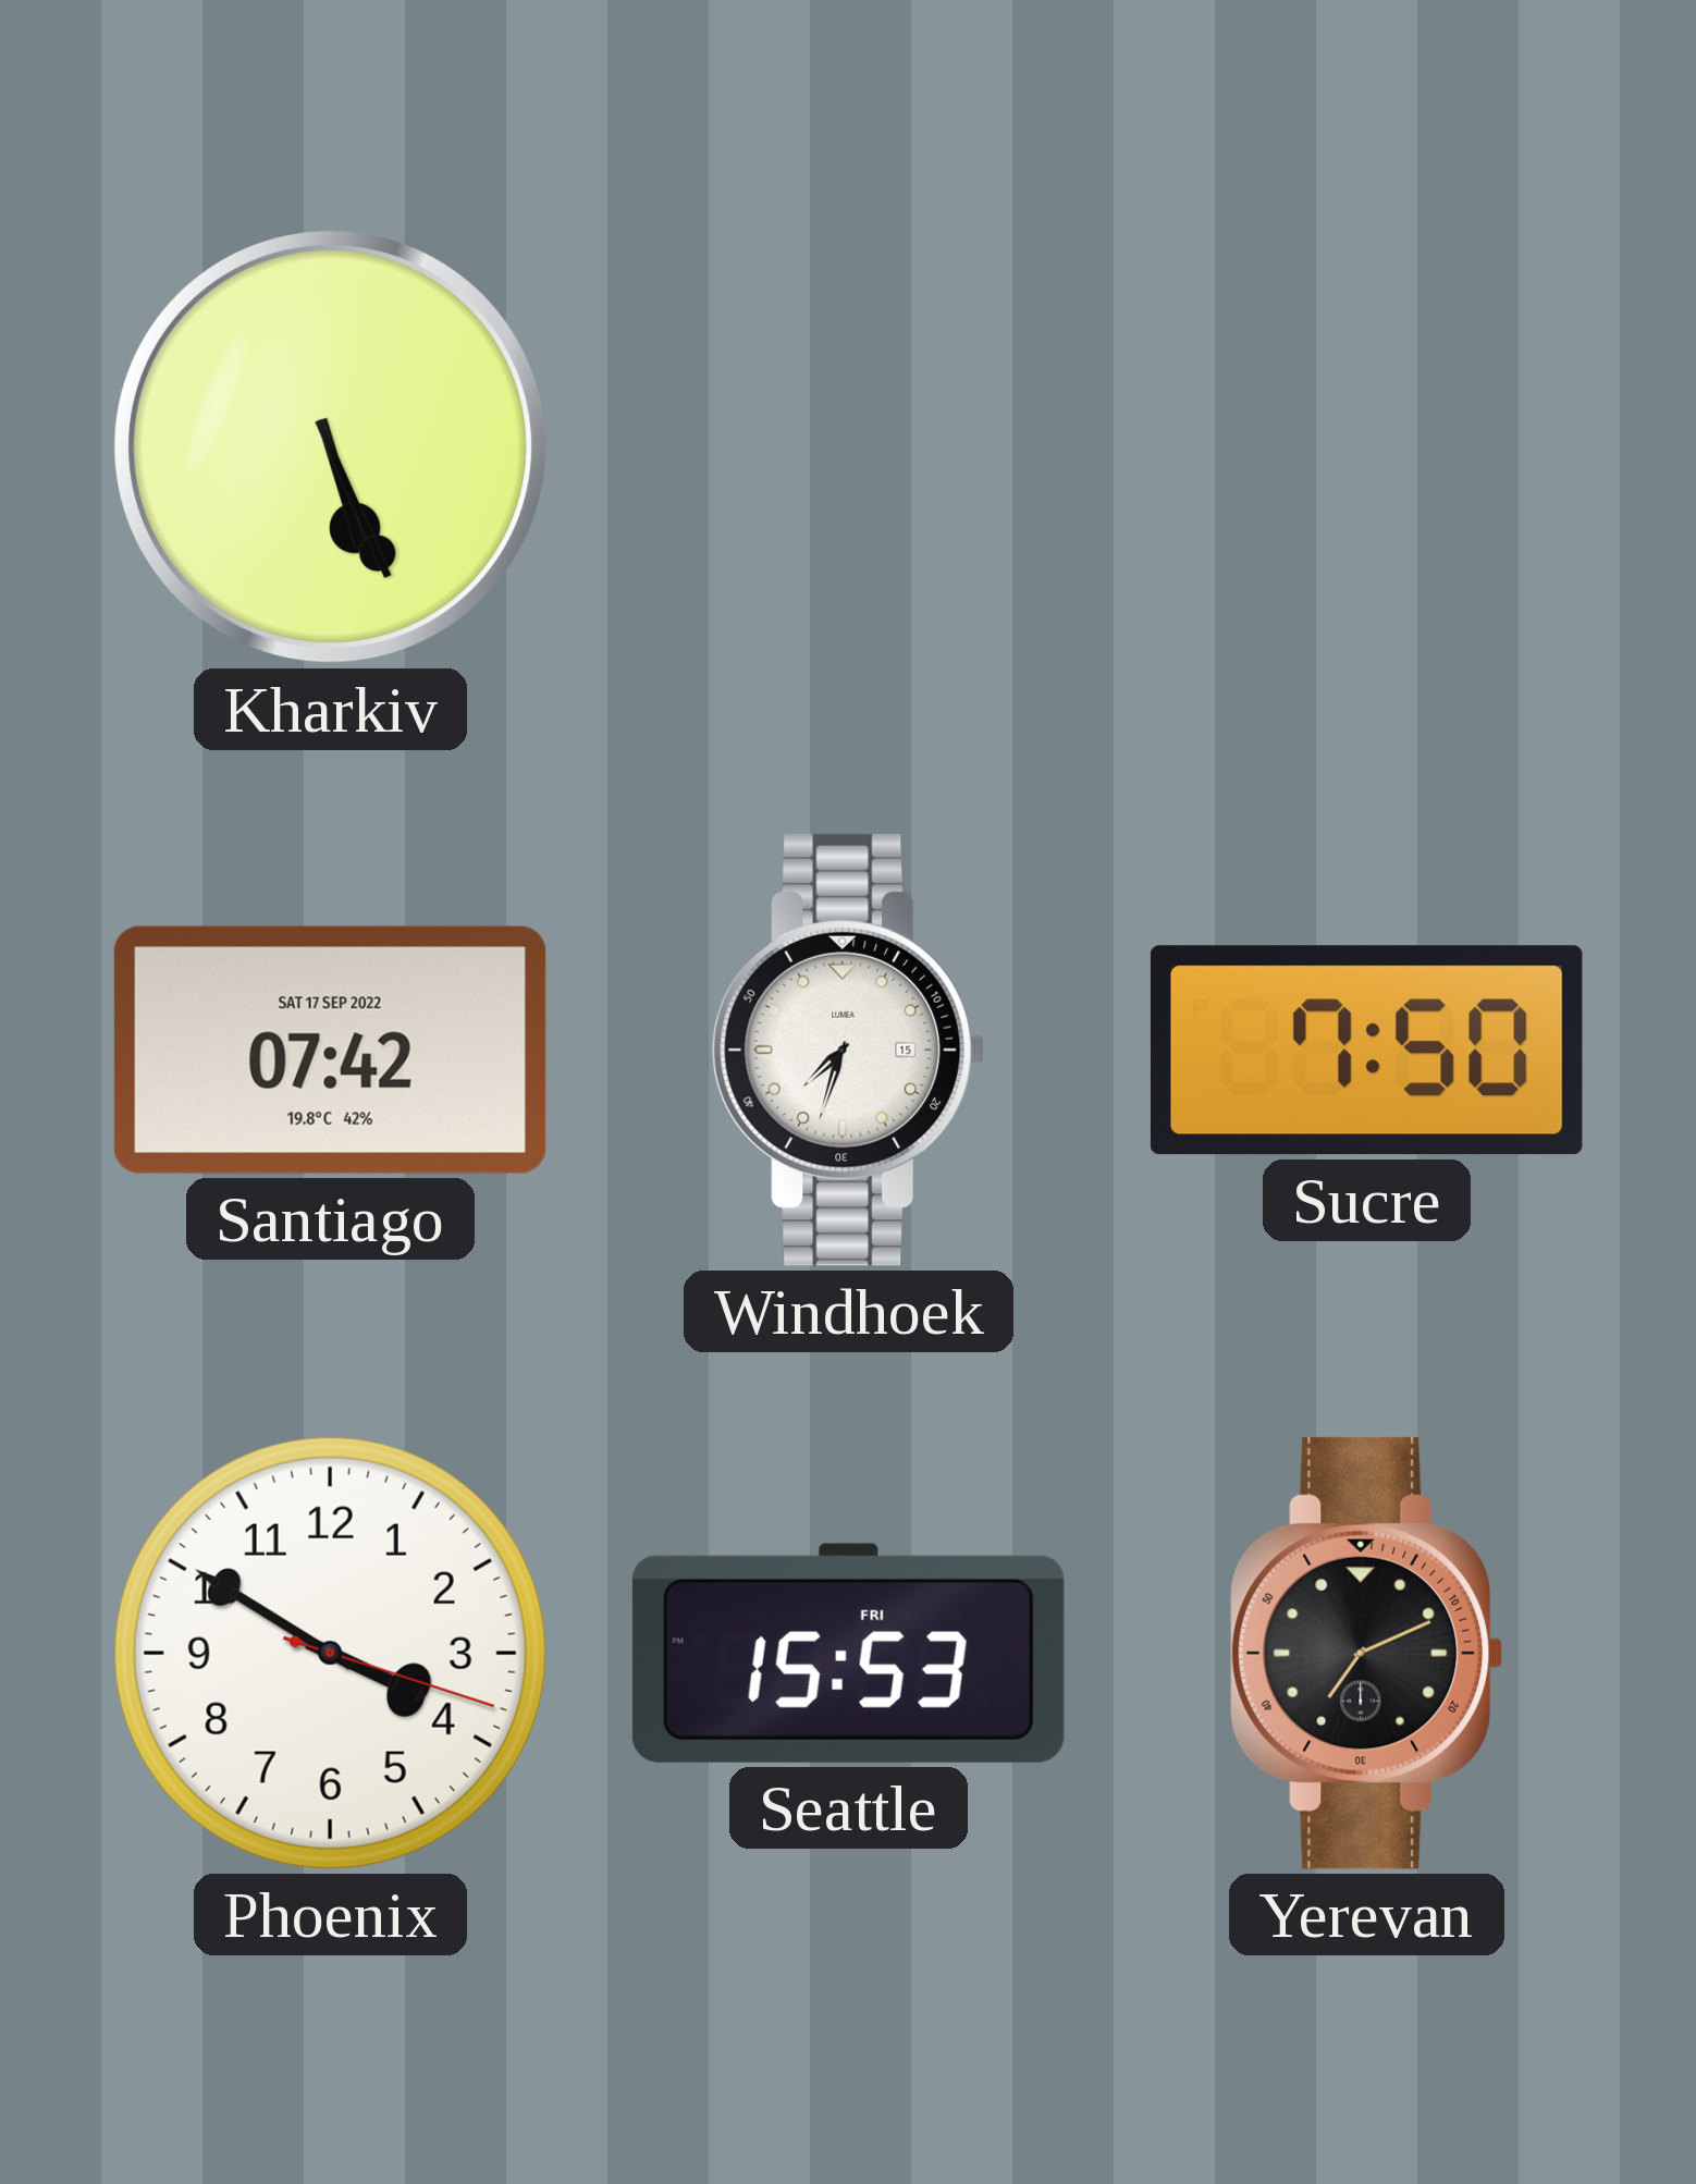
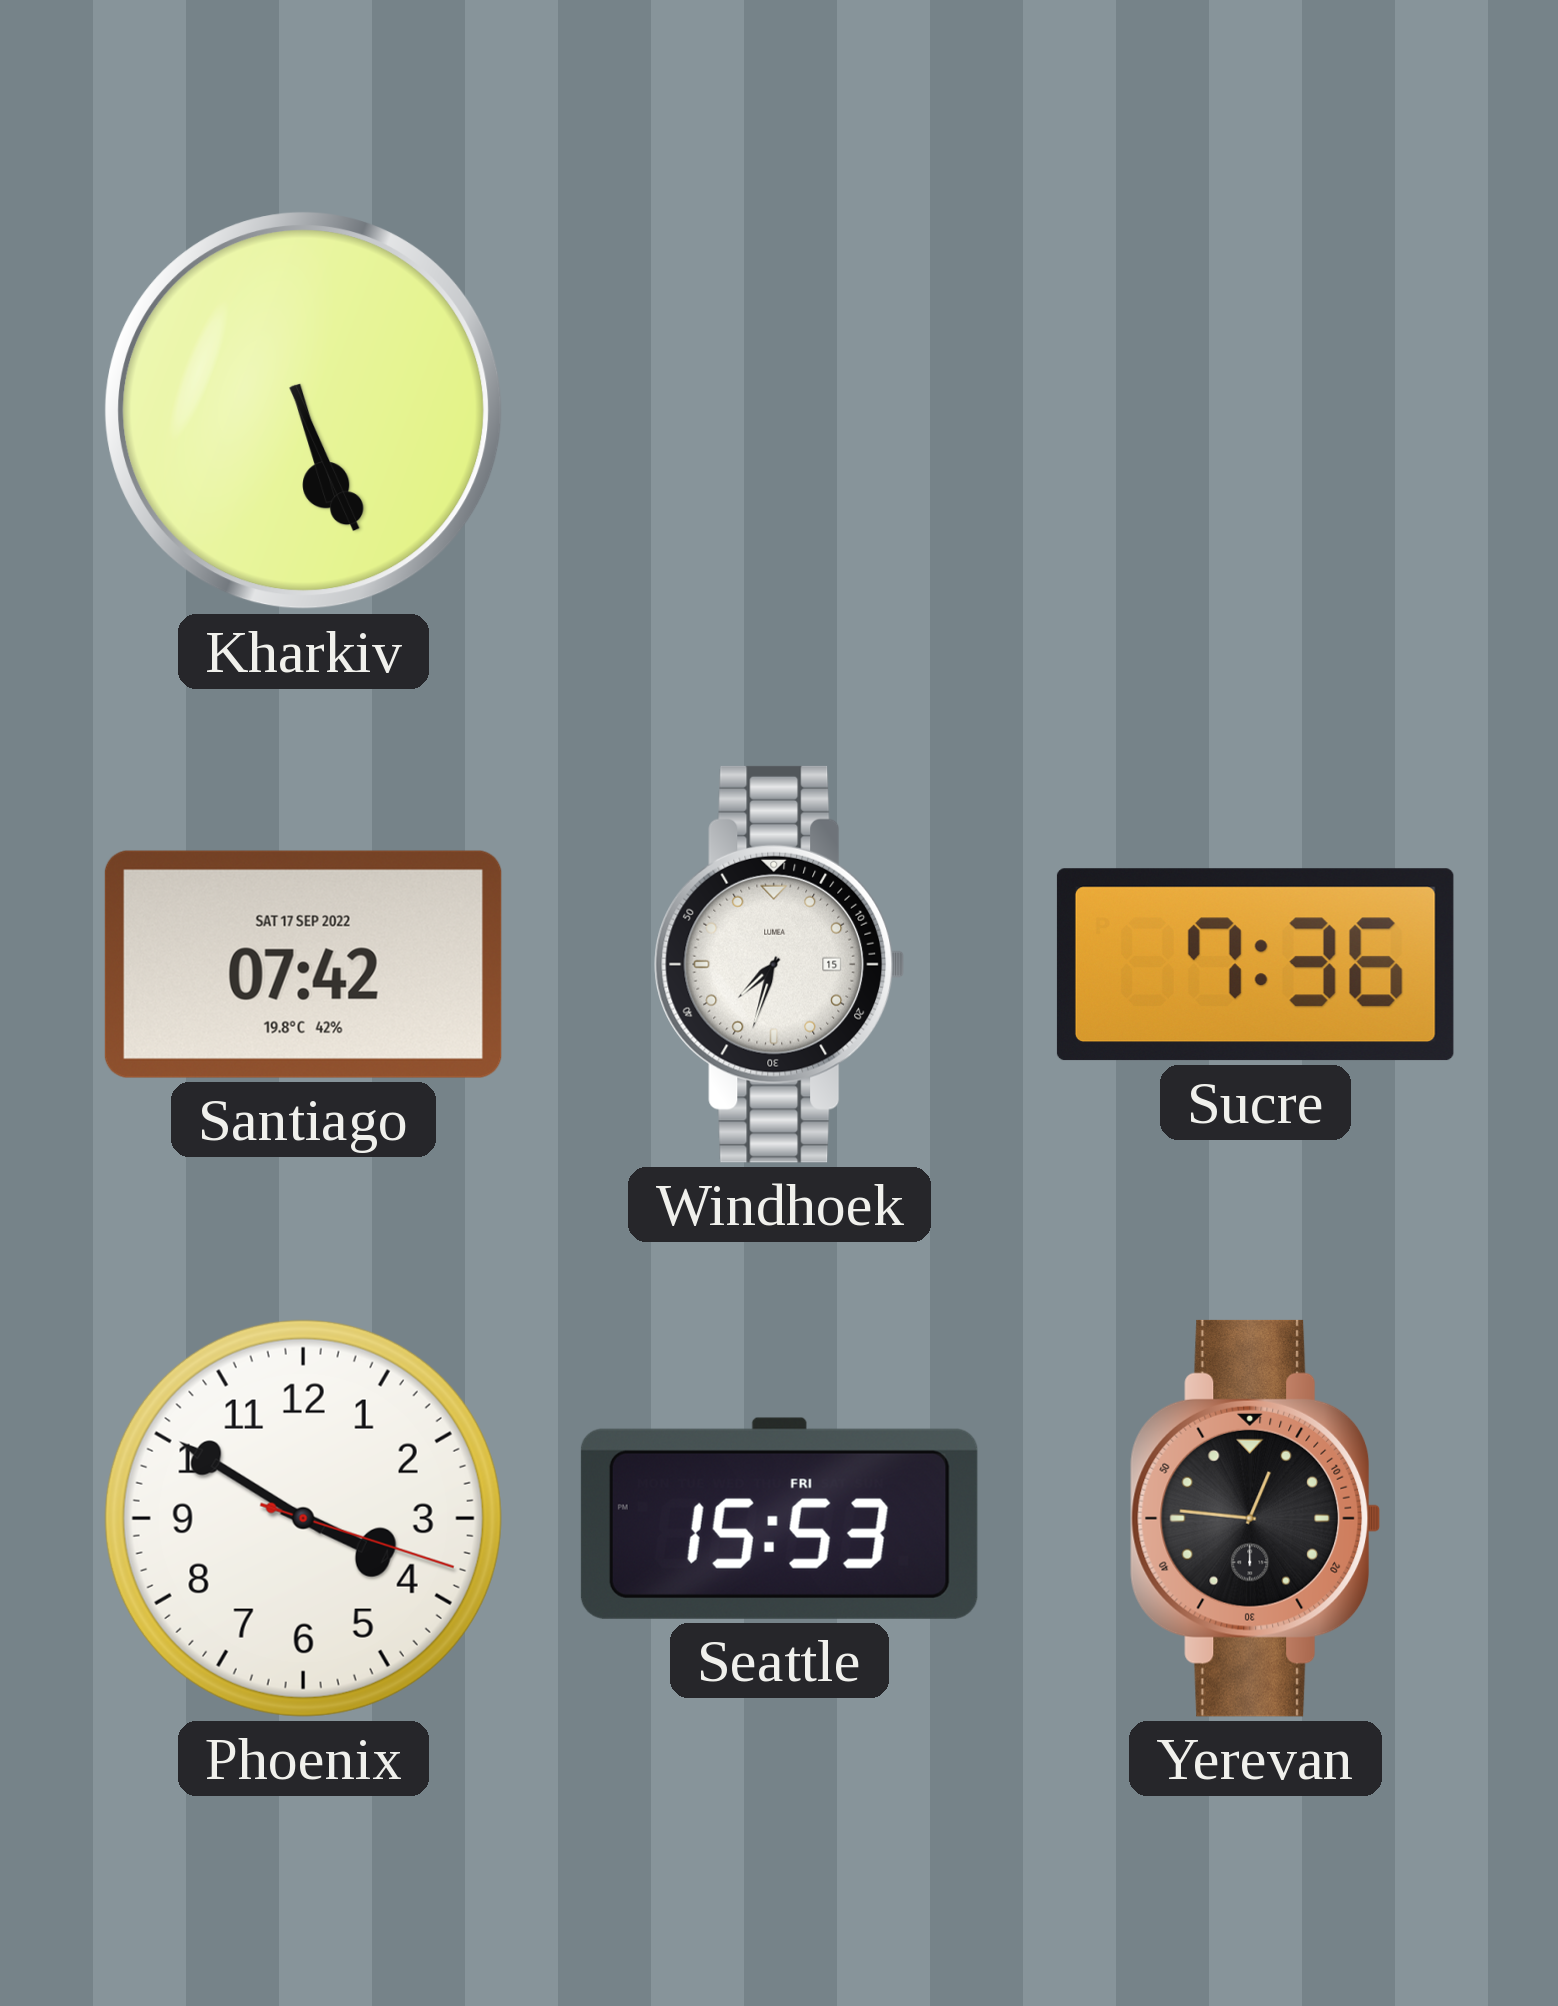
Sucre: 7:50 -> 7:36
Yerevan: 7:11 -> 12:46
